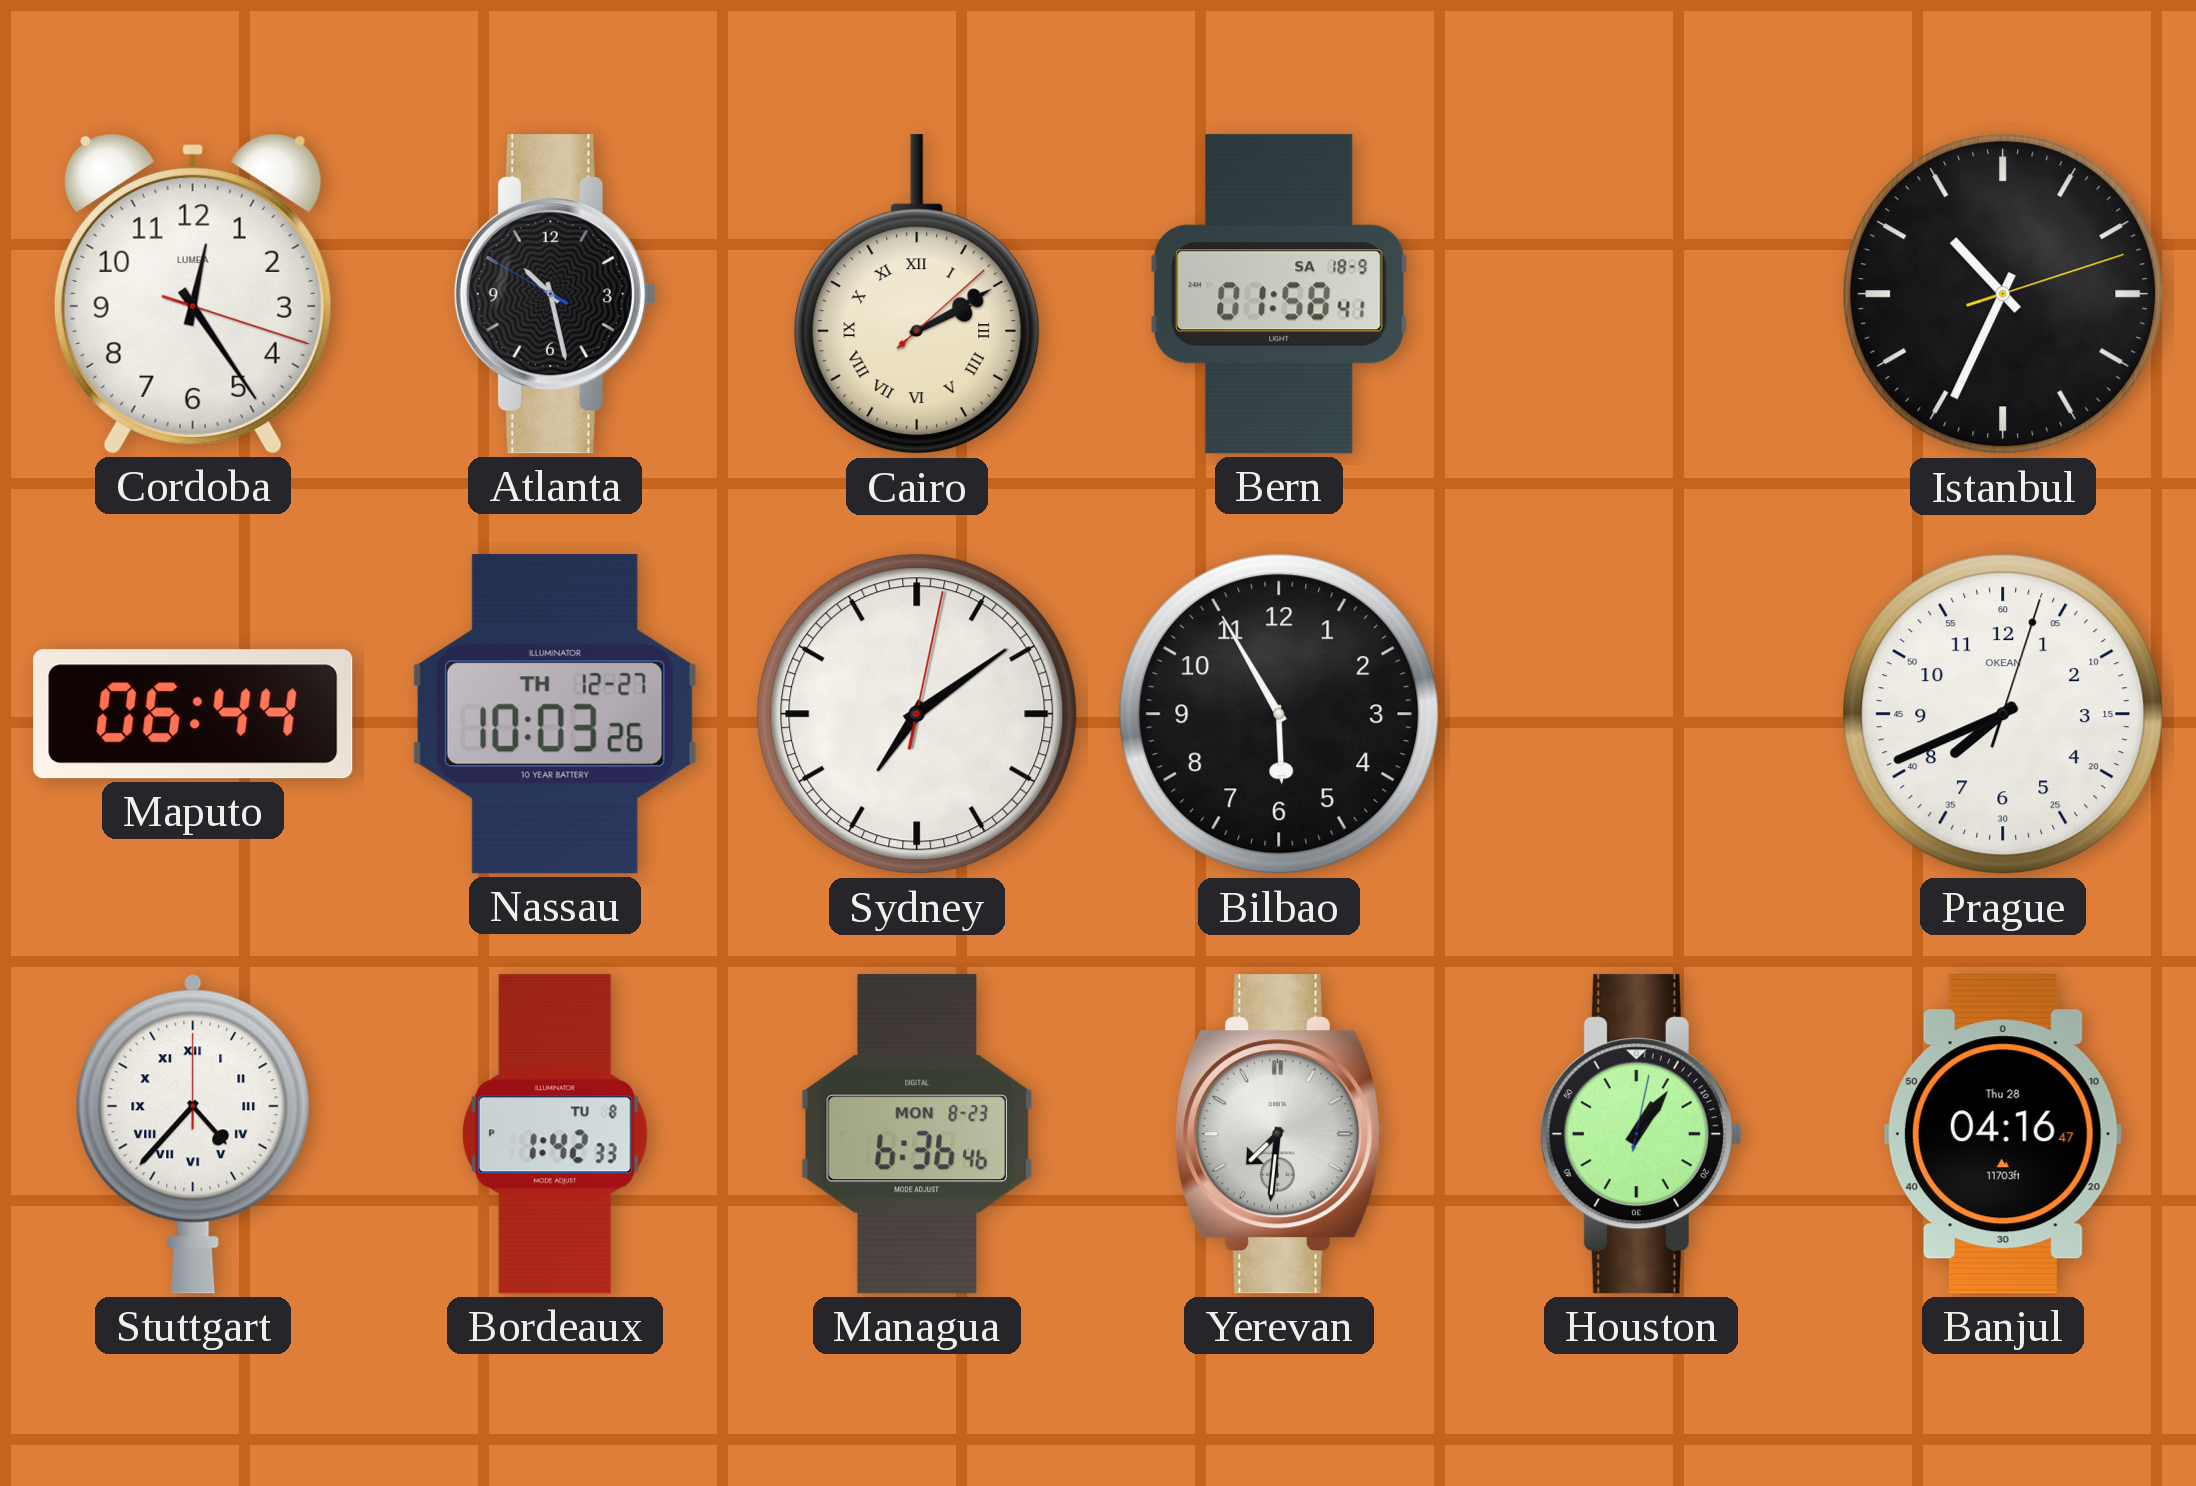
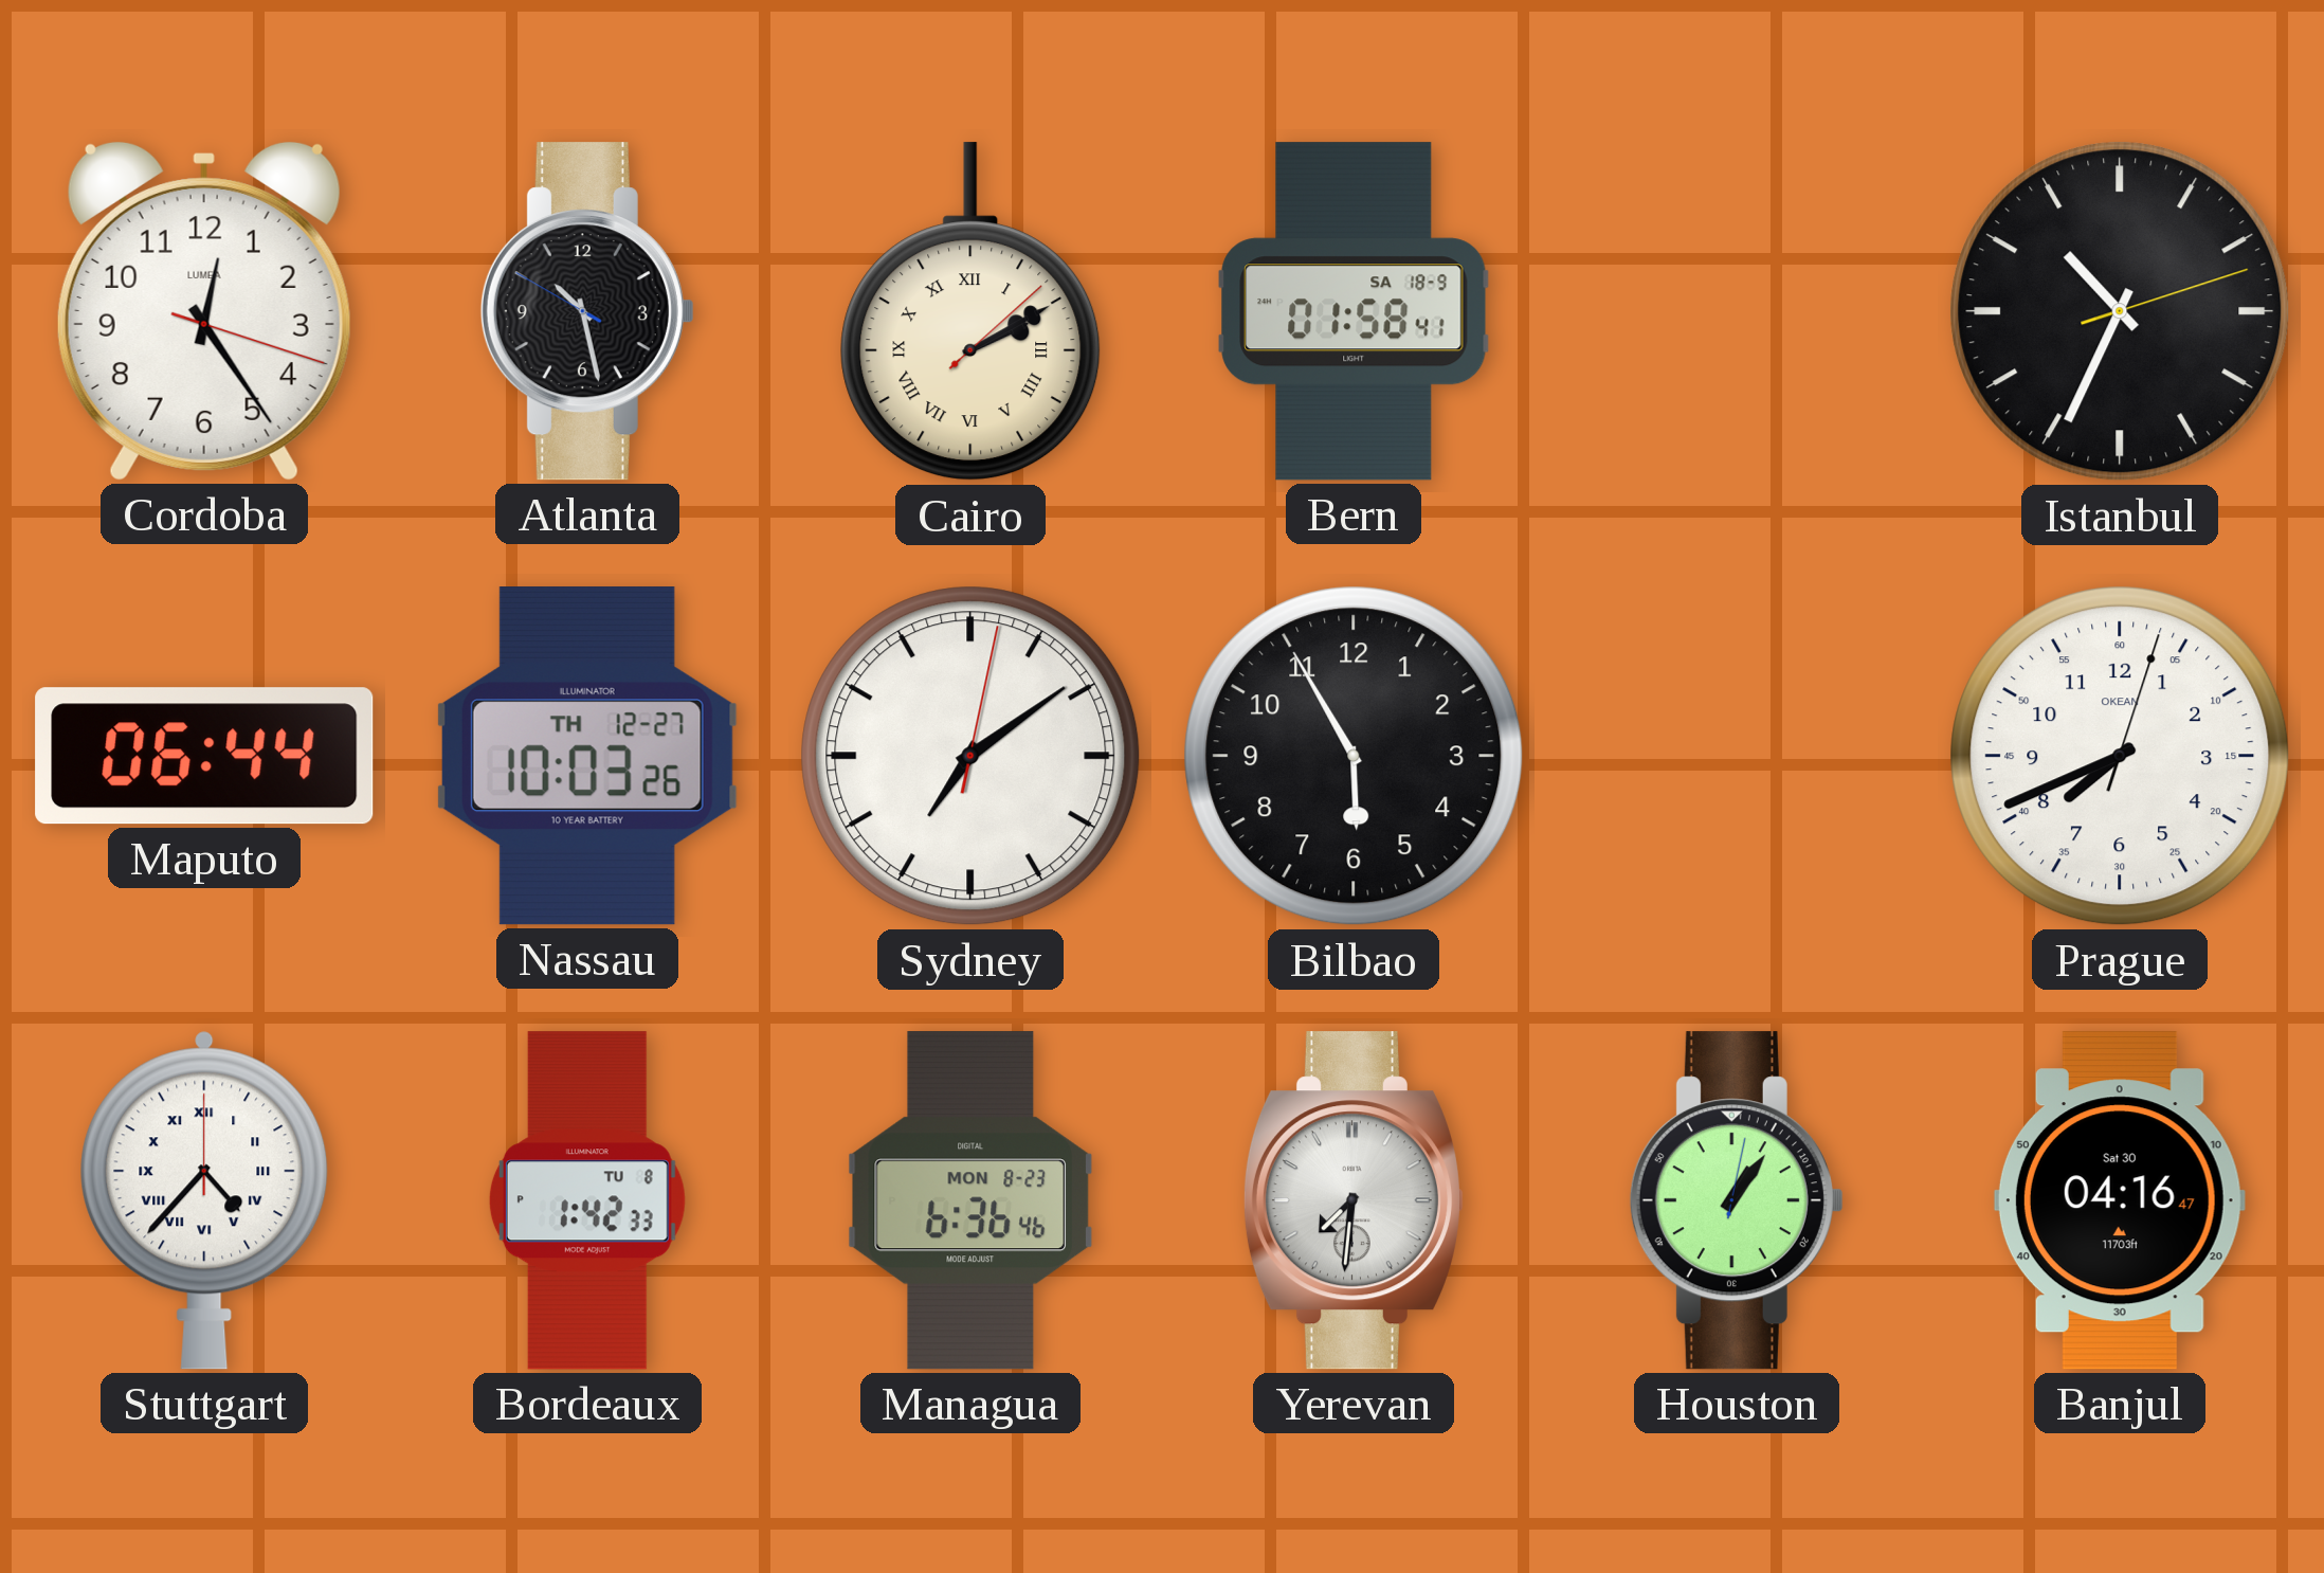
Banjul date: Thu 28 -> Sat 30
